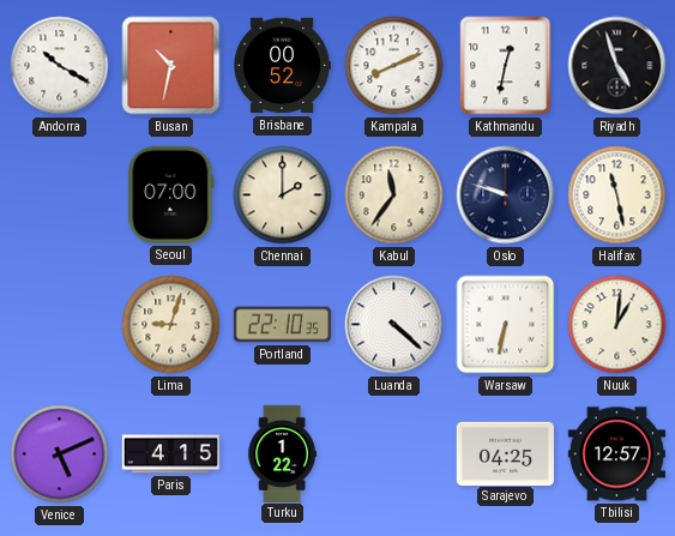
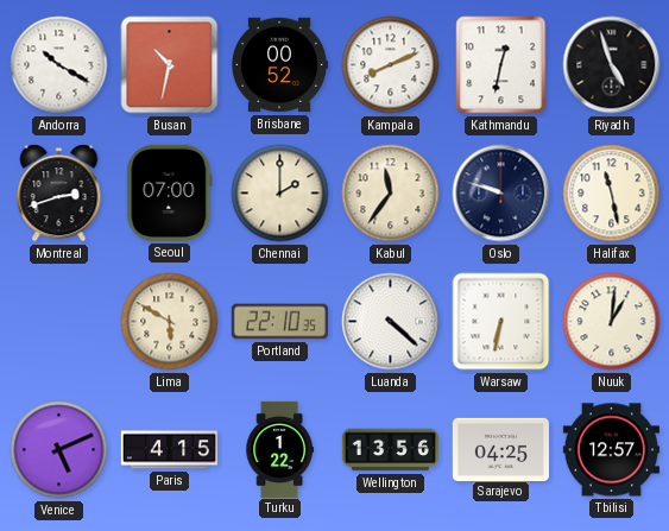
Montreal: none -> 2:42
Lima: 9:03 -> 5:50
Wellington: none -> 13:56
